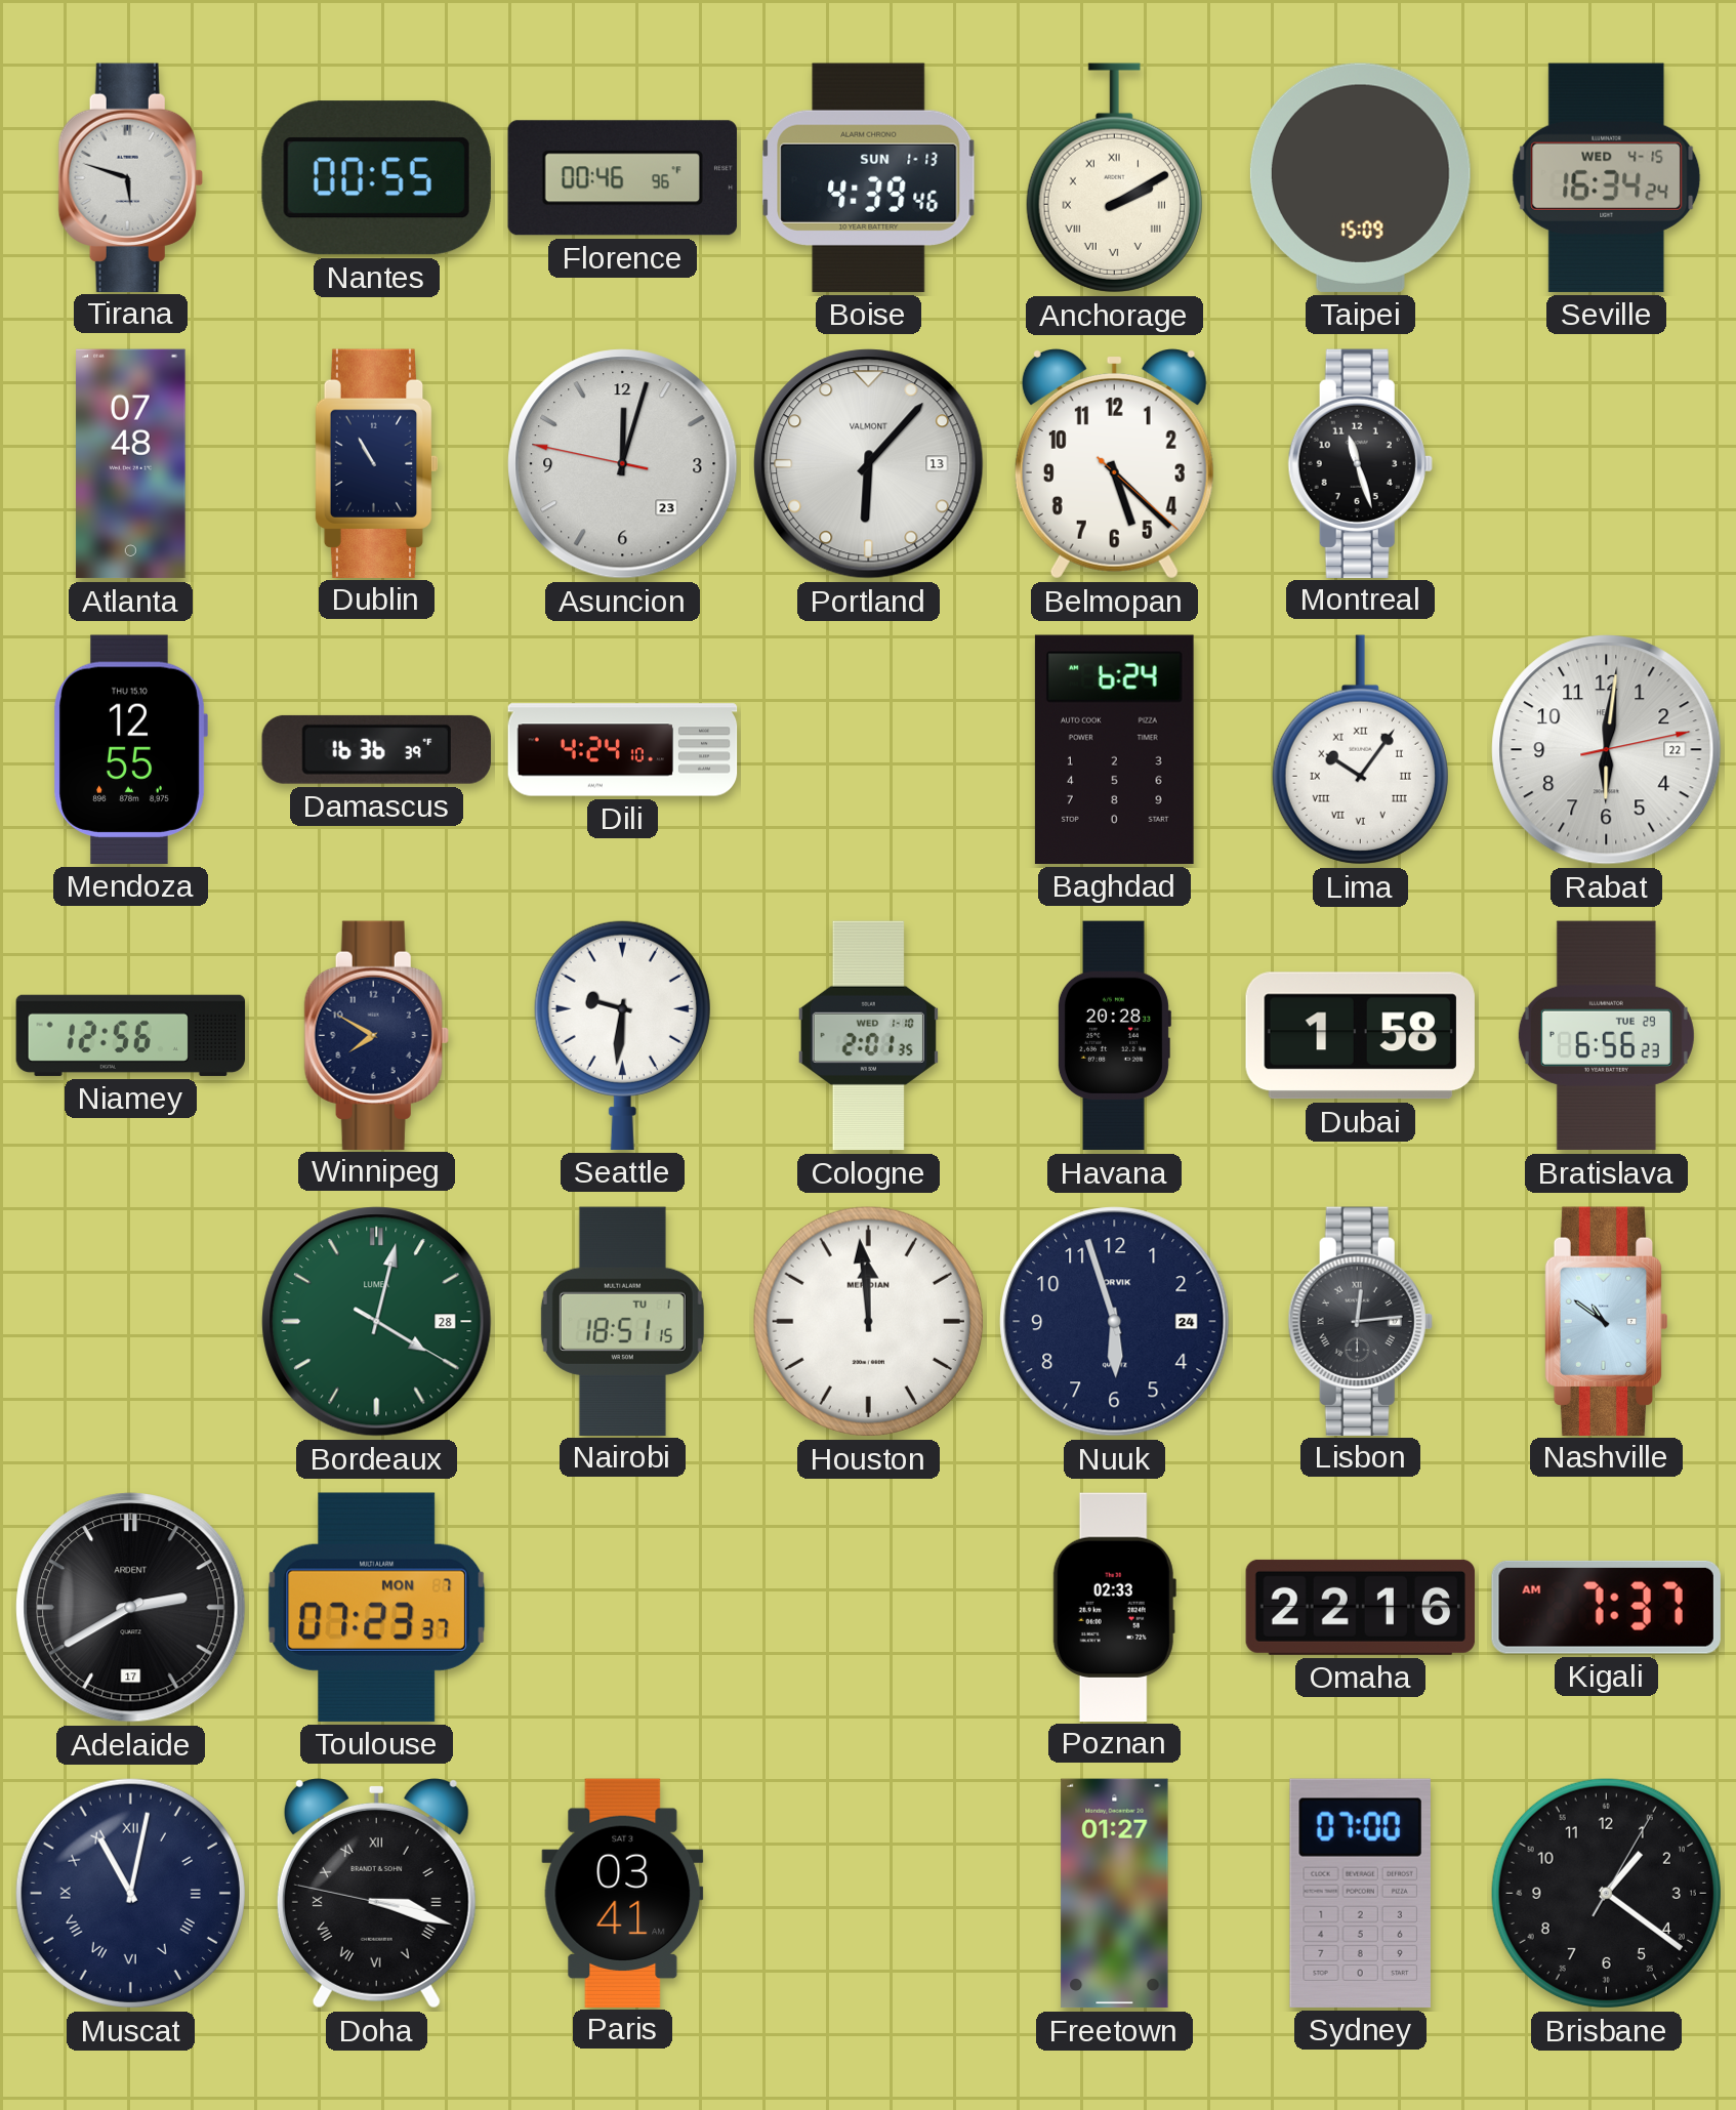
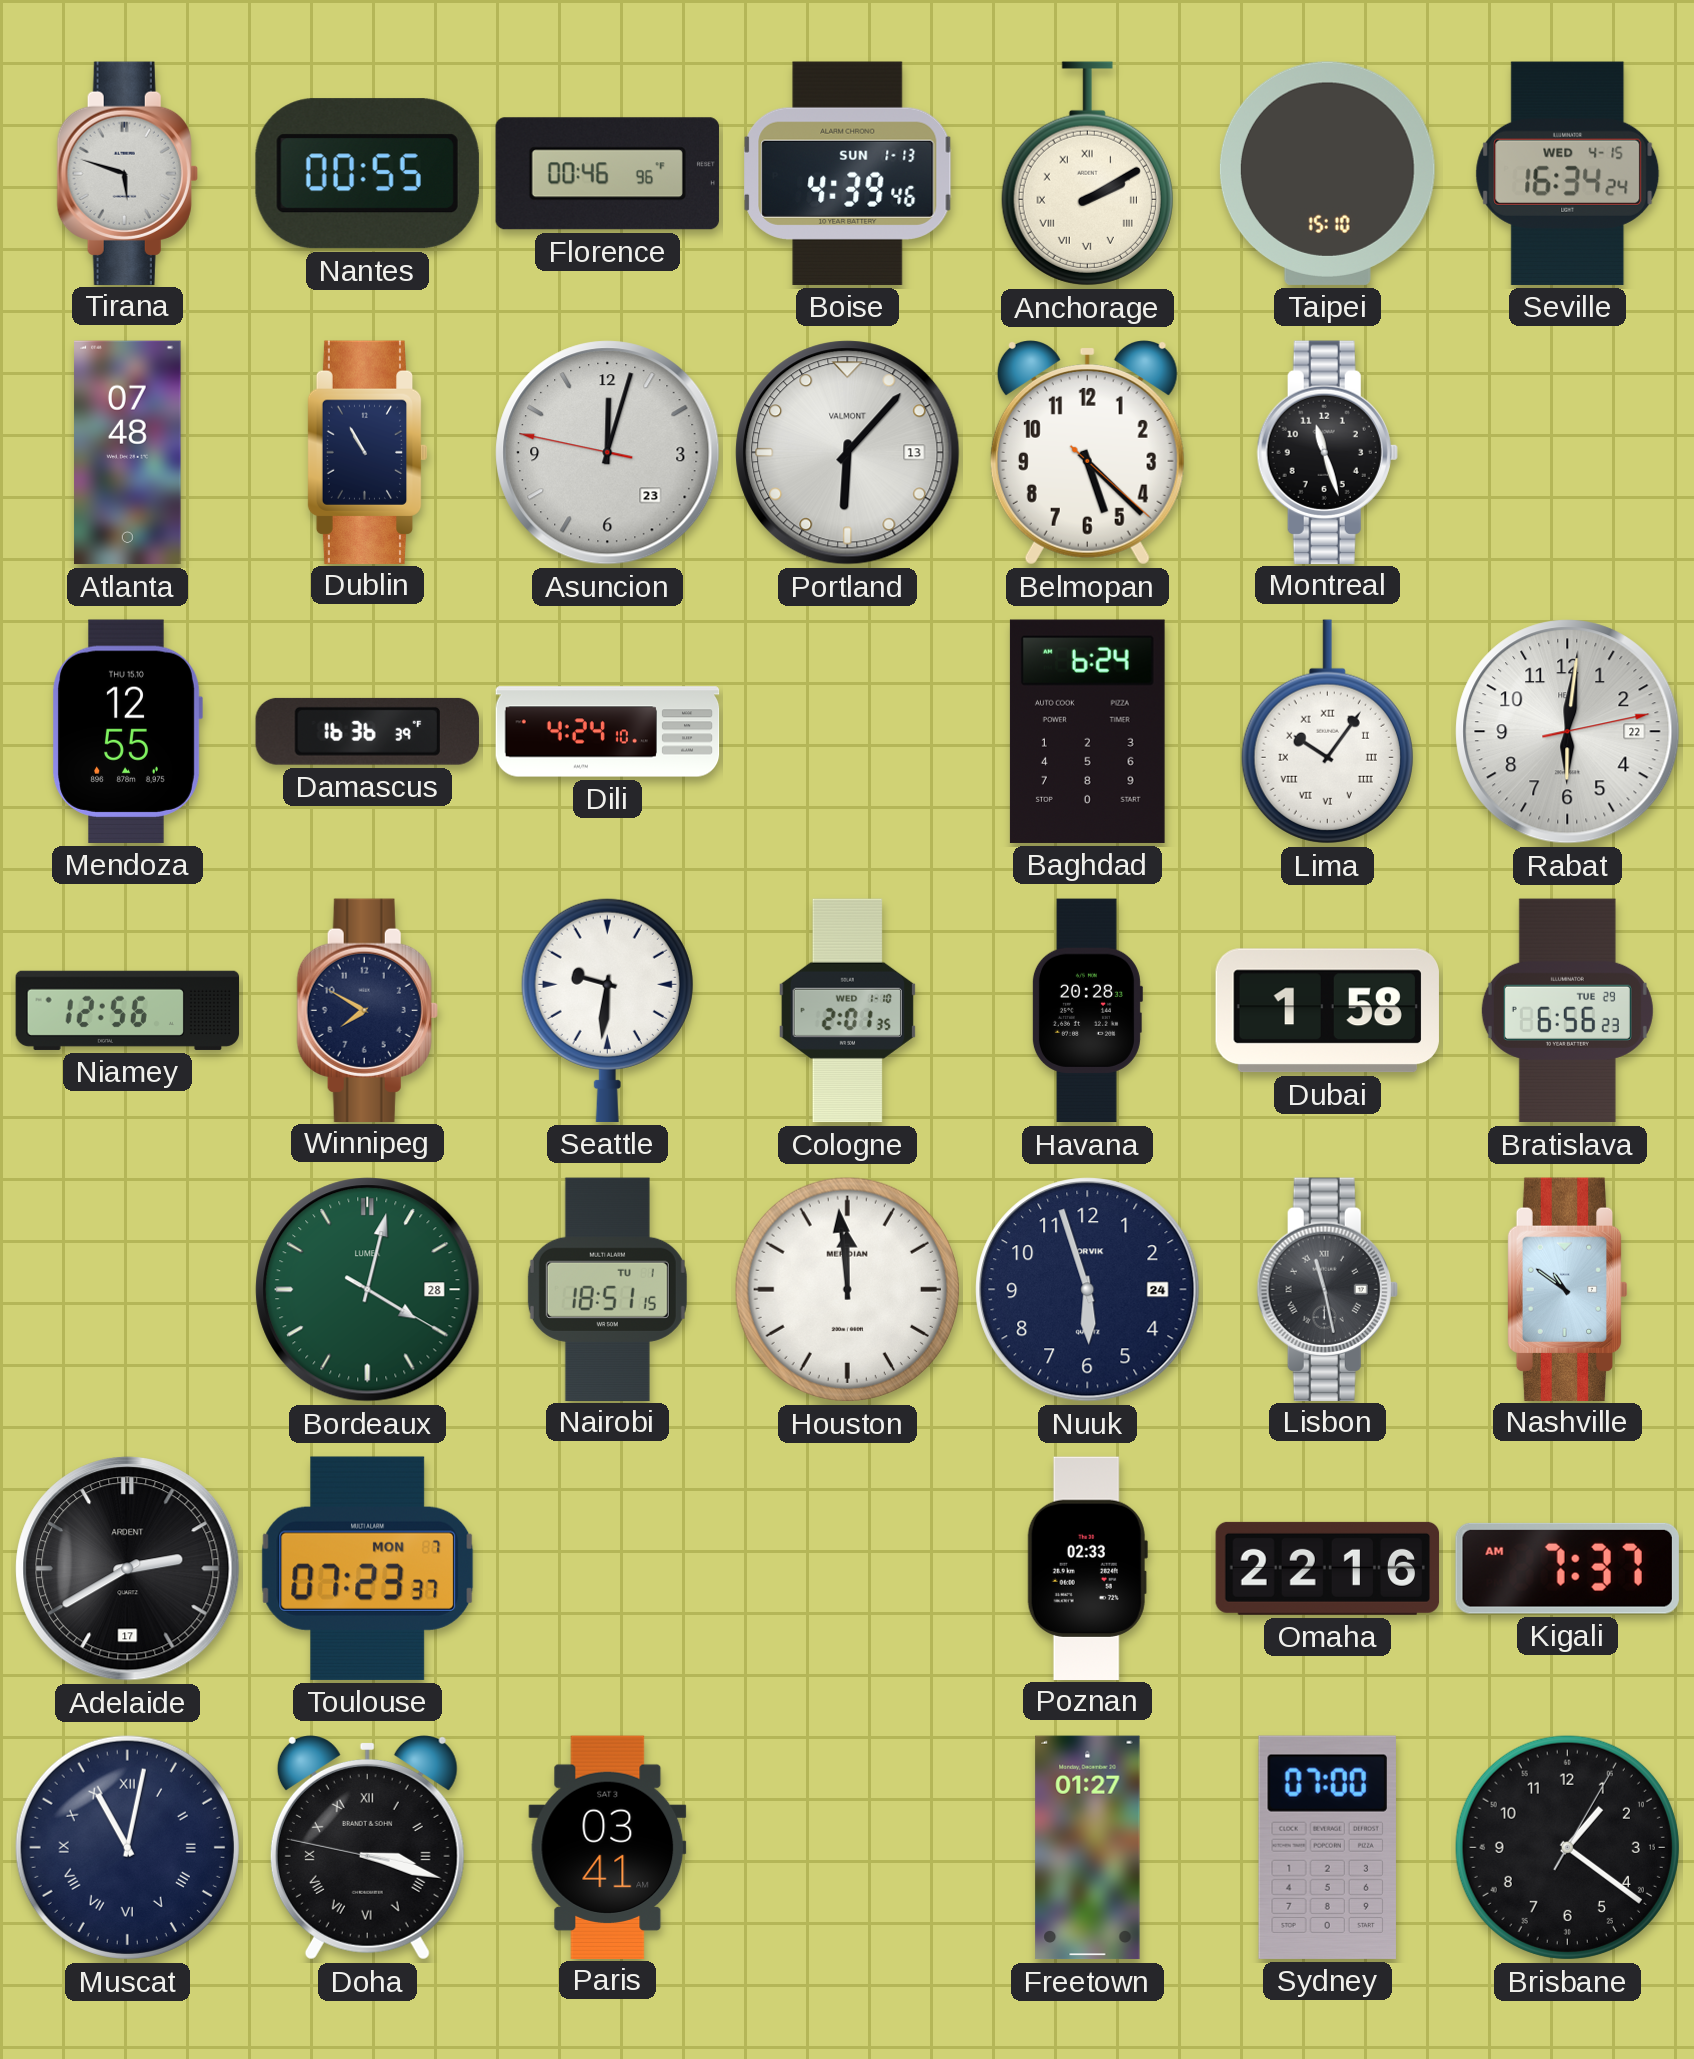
Taipei: 15:09 -> 15:10
Lisbon: 12:14 -> 11:28
